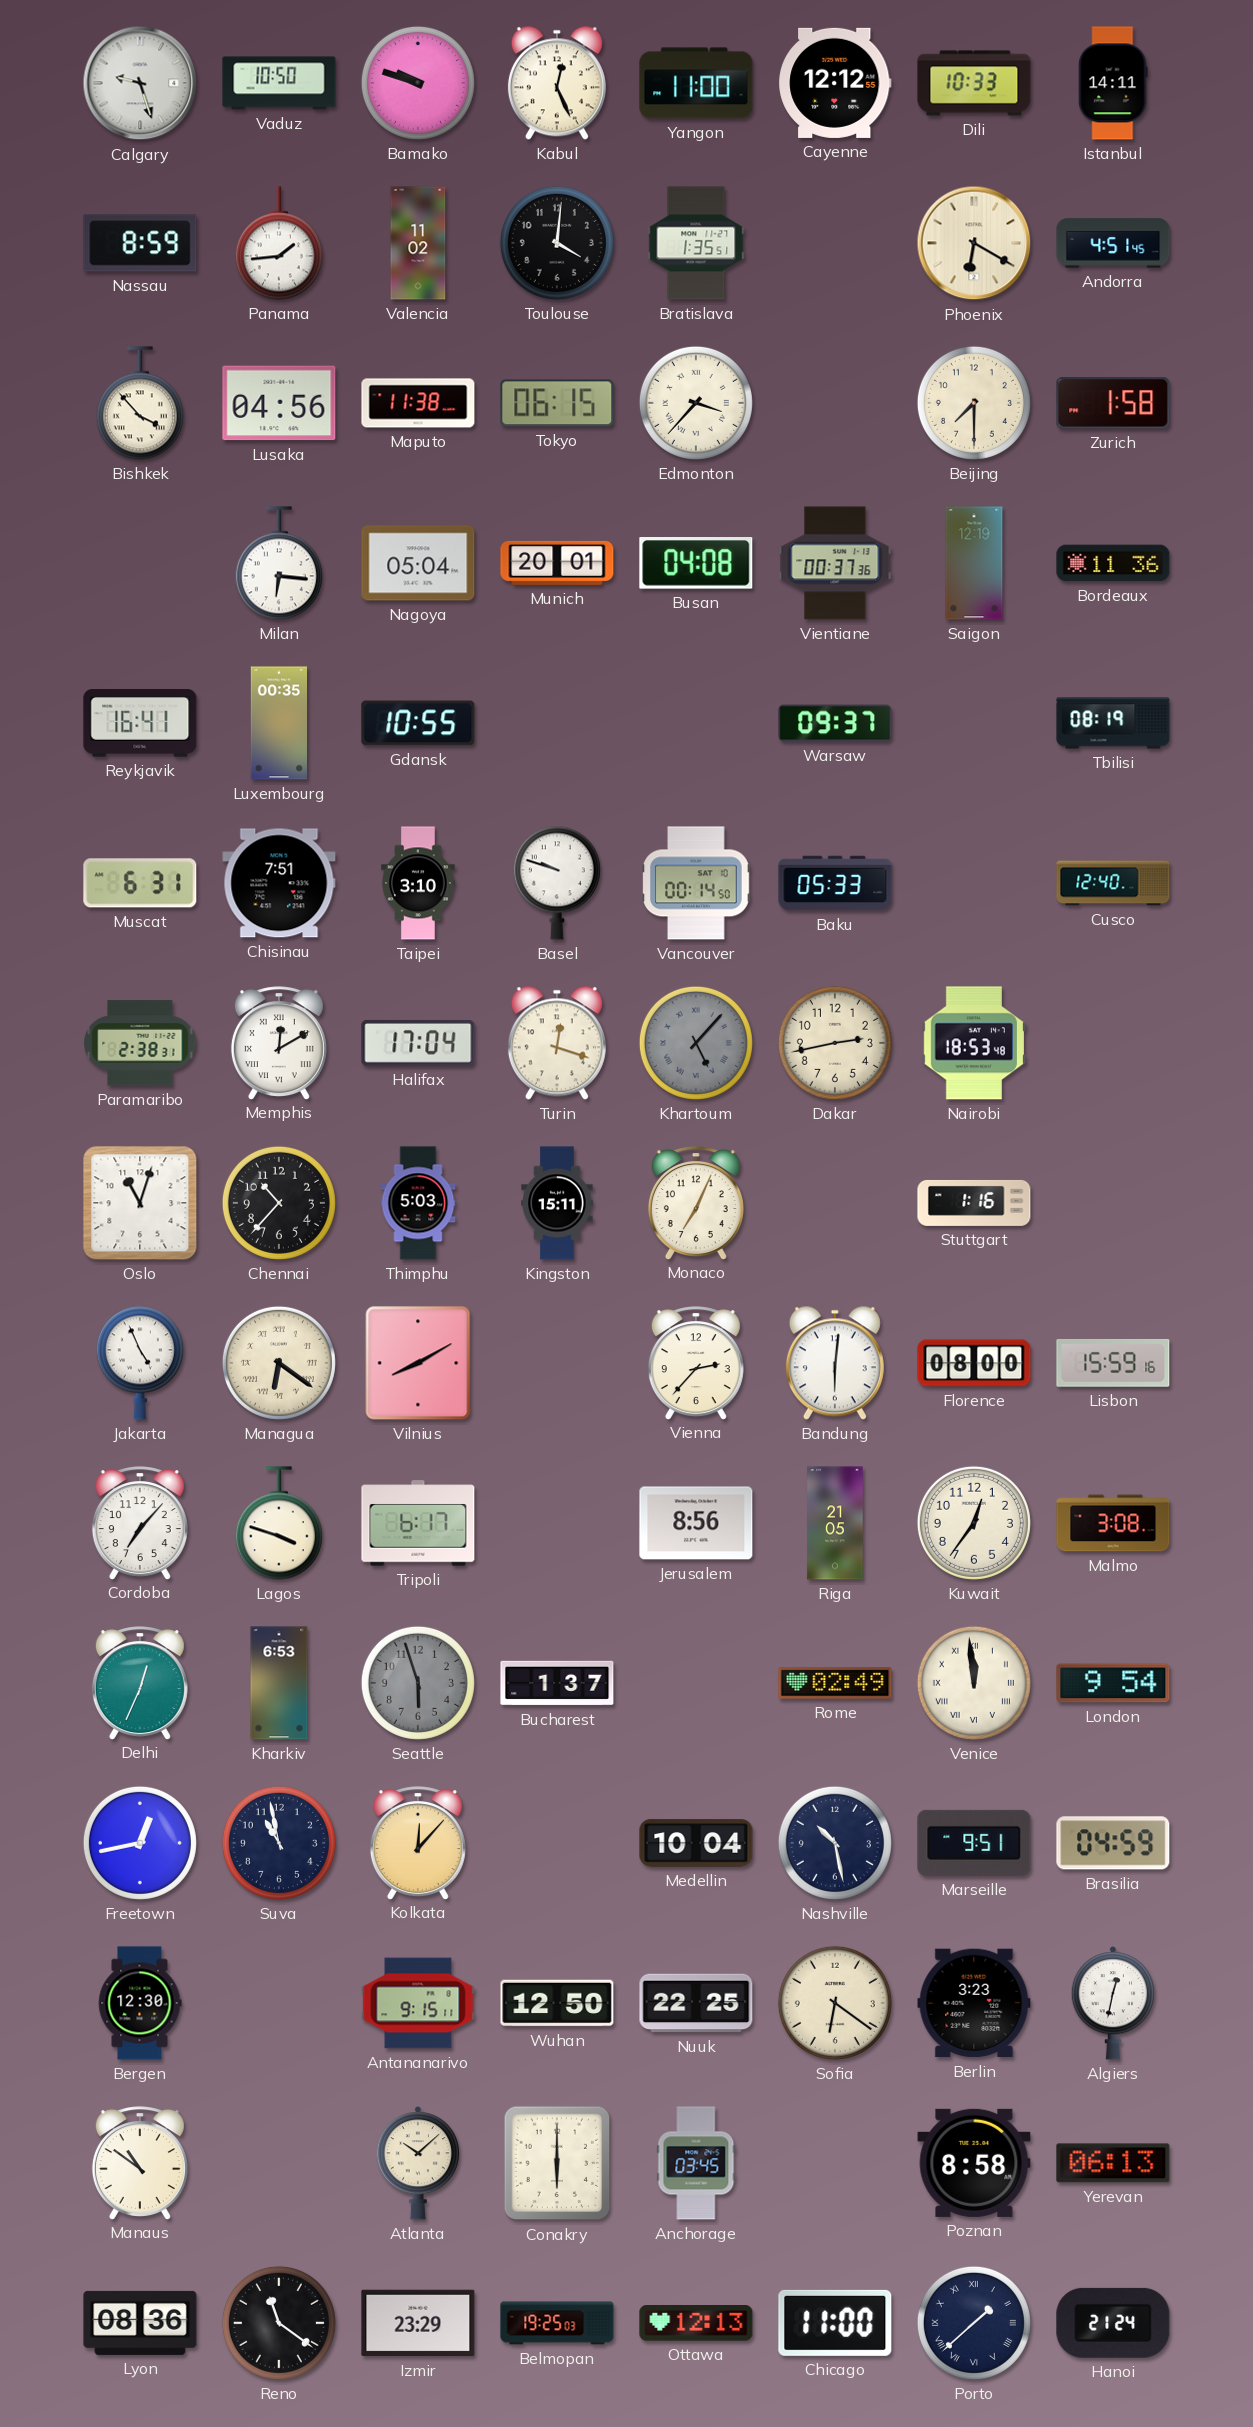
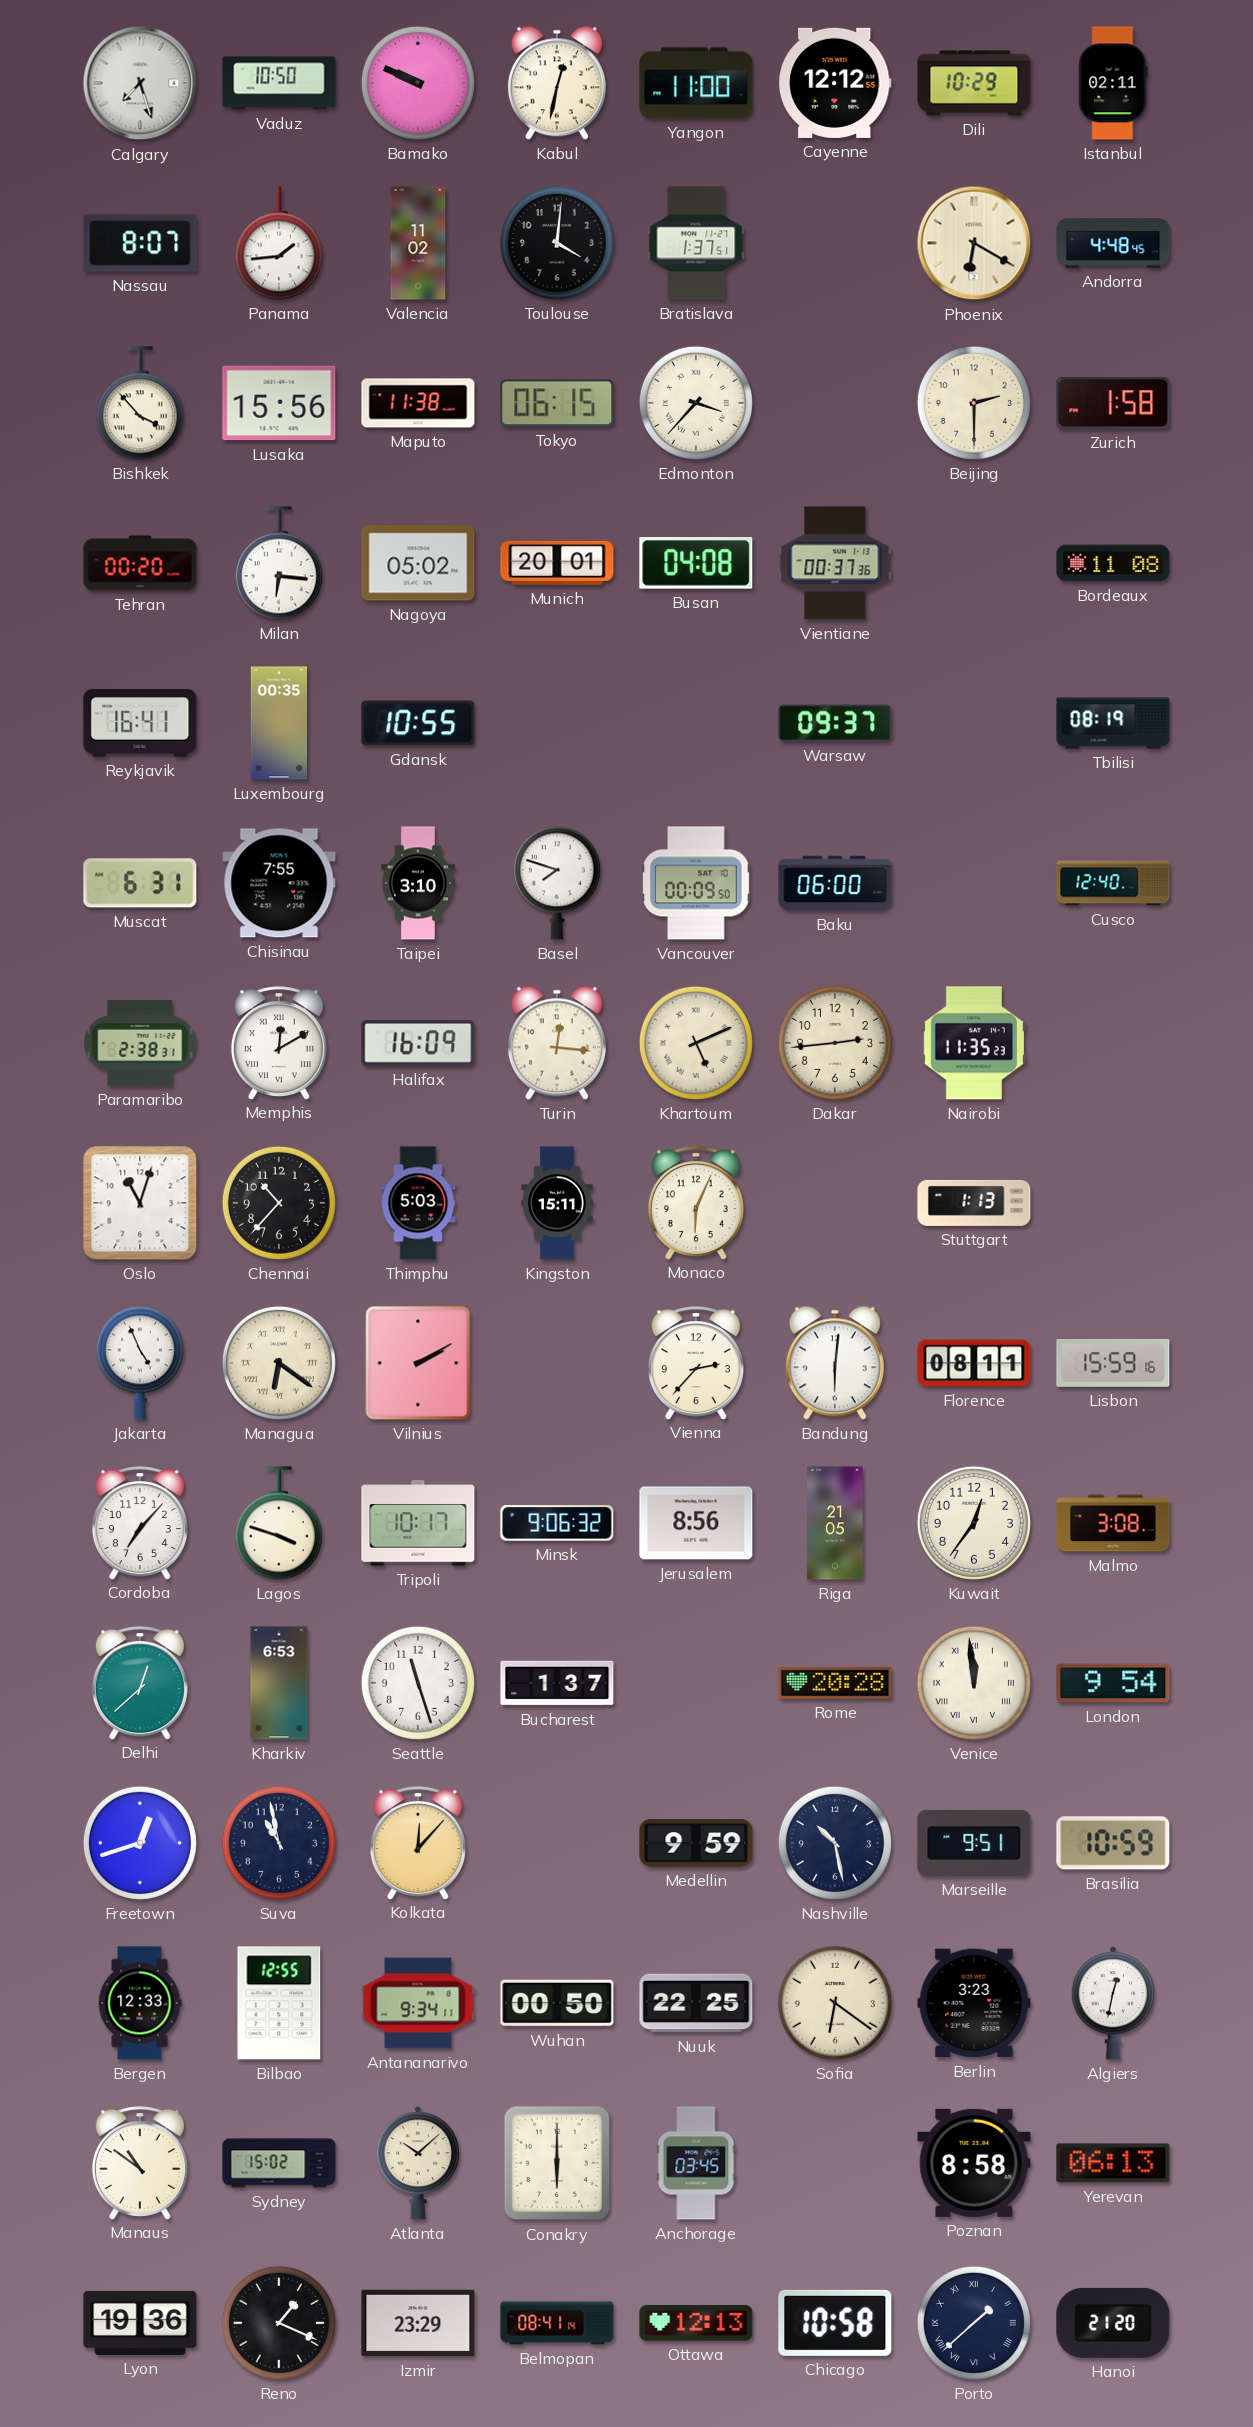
Calgary: 9:27 -> 7:27
Bamako: 9:48 -> 9:49
Kabul: 12:26 -> 12:32
Dili: 10:33 -> 10:29
Istanbul: 14:11 -> 02:11
Nassau: 8:59 -> 8:07
Bratislava: 1:35 -> 1:37
Andorra: 4:51 -> 4:48
Lusaka: 04:56 -> 15:56
Beijing: 7:30 -> 2:30
Tehran: none -> 00:20
Nagoya: 05:04 -> 05:02
Saigon: 12:19 -> none
Bordeaux: 11:36 -> 11:08
Chisinau: 7:51 -> 7:55
Basel: 9:48 -> 7:48
Vancouver: 00:14 -> 00:09
Baku: 05:33 -> 06:00
Halifax: 17:04 -> 16:09
Turin: 12:18 -> 12:16
Khartoum: 5:07 -> 5:11
Khartoum dial: grey -> cream
Dakar: 2:43 -> 2:44
Nairobi: 18:53 -> 11:35
Monaco: 7:04 -> 6:04
Stuttgart: 1:16 -> 1:13
Vilnius: 8:10 -> 2:10
Florence: 08:00 -> 08:11
Tripoli: 6:17 -> 10:17
Minsk: none -> 9:06
Delhi: 12:34 -> 12:38
Seattle: 5:57 -> 11:27
Seattle dial: grey -> white
Rome: 02:49 -> 20:28
Freetown: 12:43 -> 12:42
Medellin: 10:04 -> 9:59
Brasilia: 04:59 -> 10:59
Bergen: 12:30 -> 12:33
Bilbao: none -> 12:55
Antananarivo: 9:15 -> 9:34
Wuhan: 12:50 -> 00:50
Sydney: none -> 15:02
Lyon: 08:36 -> 19:36
Reno: 11:21 -> 1:19
Belmopan: 19:25 -> 08:41
Chicago: 11:00 -> 10:58
Hanoi: 21:24 -> 21:20
